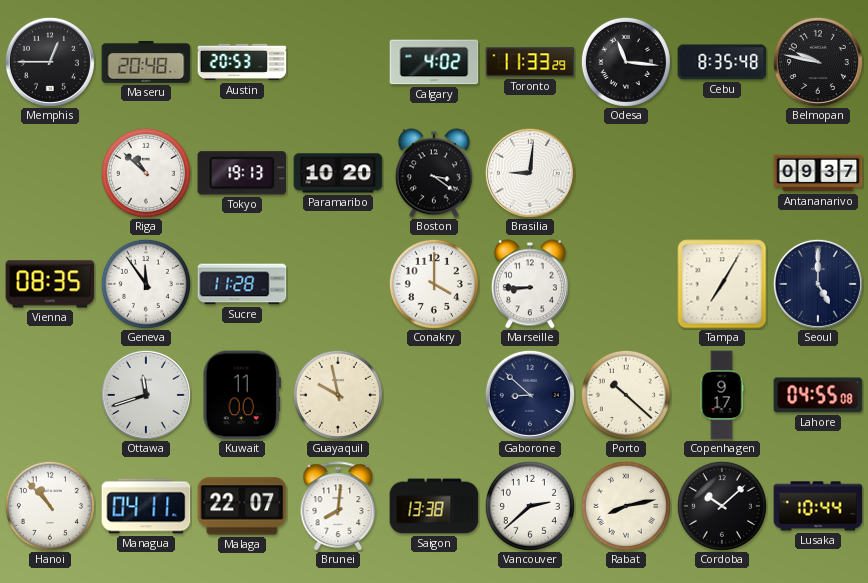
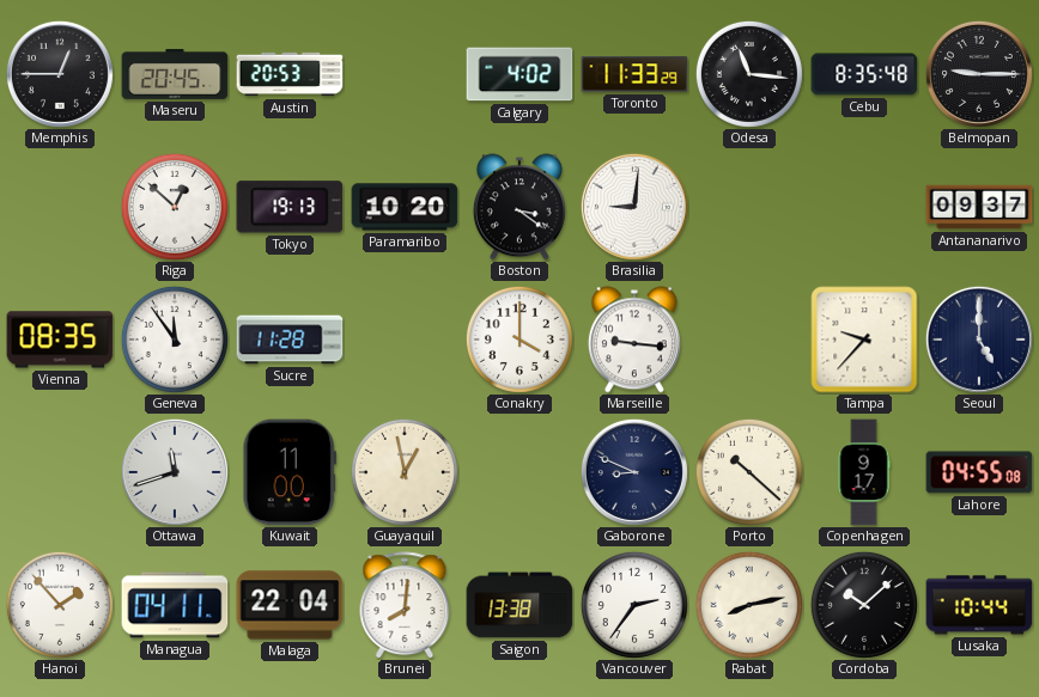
Maseru: 20:48 -> 20:45
Belmopan: 9:47 -> 9:15
Riga: 10:52 -> 12:52
Marseille: 8:45 -> 9:16
Tampa: 7:05 -> 9:37
Guayaquil: 9:58 -> 12:58
Gaborone: 8:52 -> 8:49
Hanoi: 10:53 -> 1:53
Malaga: 22:07 -> 22:04
Vancouver: 2:38 -> 2:36
